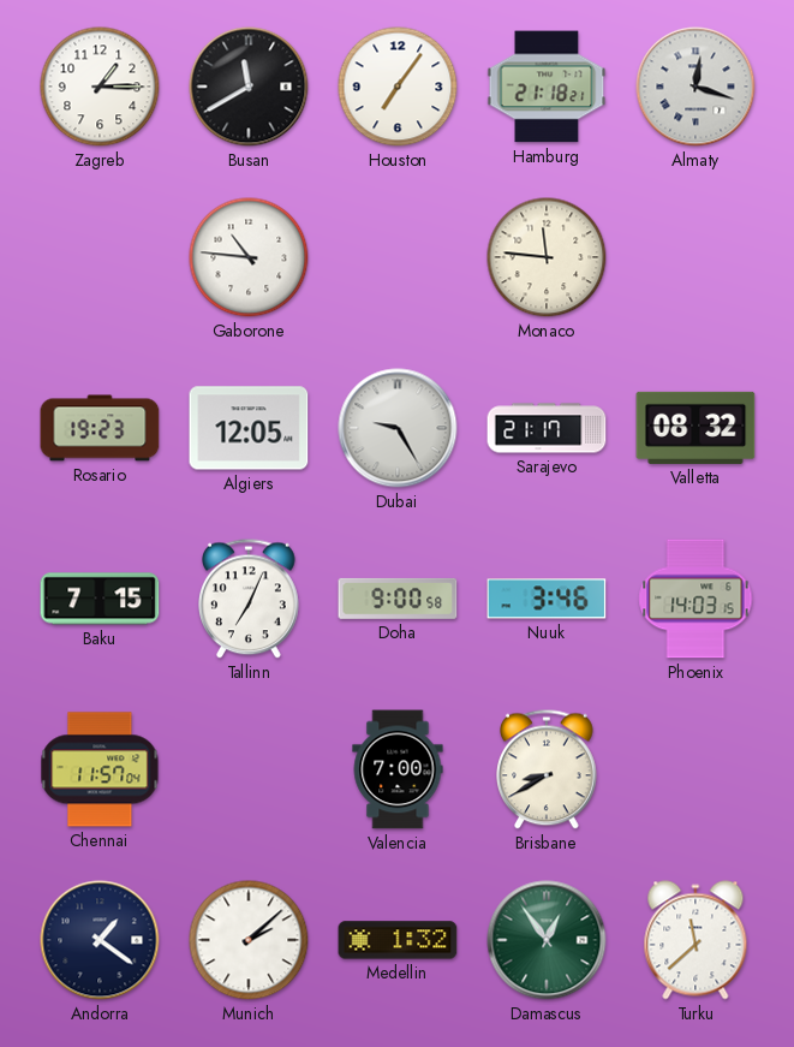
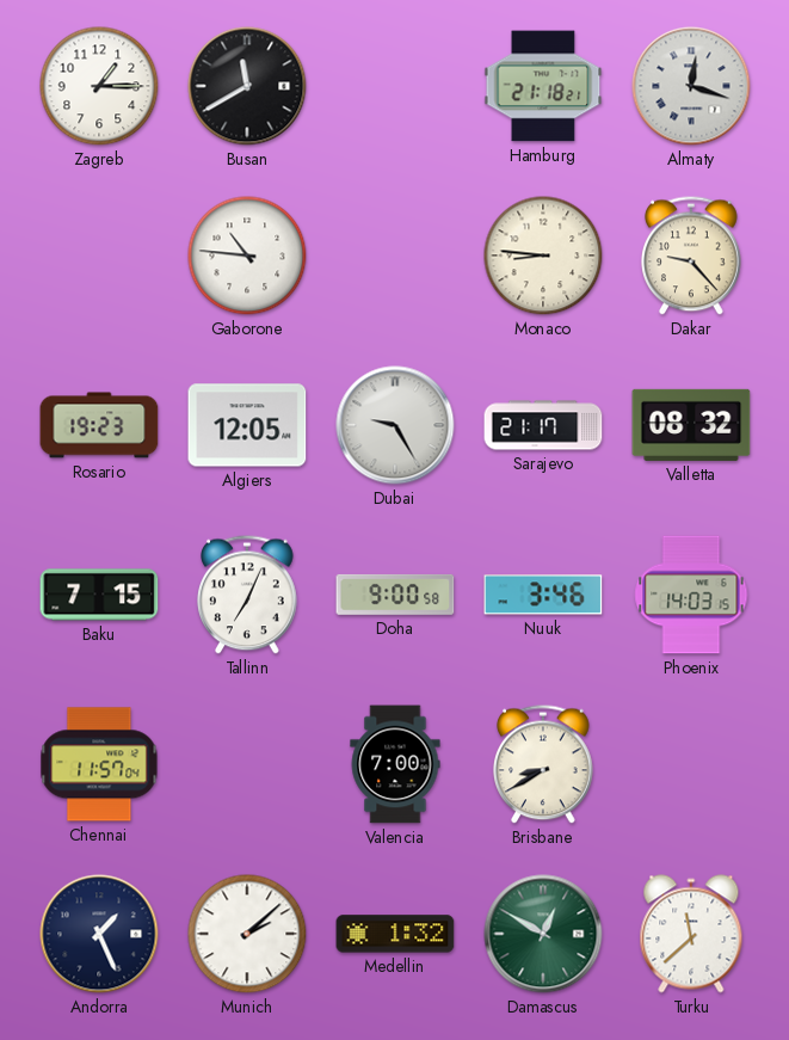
Houston: 7:06 -> none
Monaco: 11:46 -> 8:46
Dakar: none -> 9:23
Andorra: 1:21 -> 1:26
Damascus: 12:54 -> 12:50
